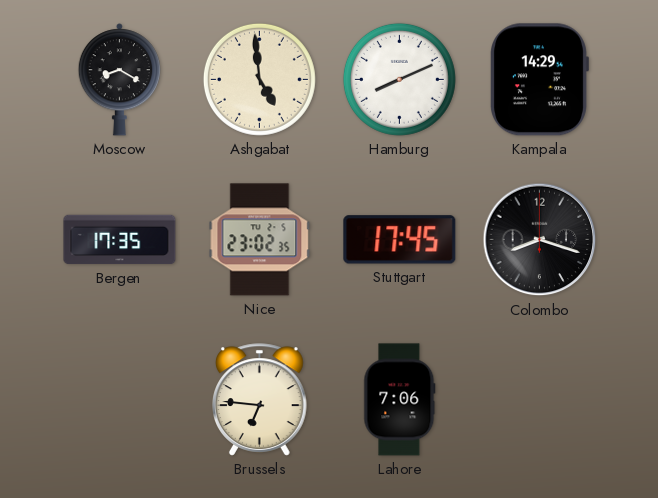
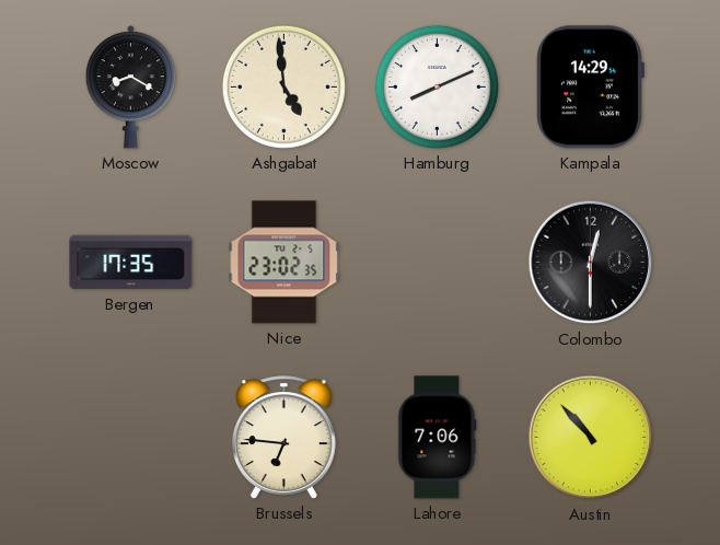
Stuttgart: 17:45 -> none
Colombo: 8:18 -> 12:30
Austin: none -> 10:53
